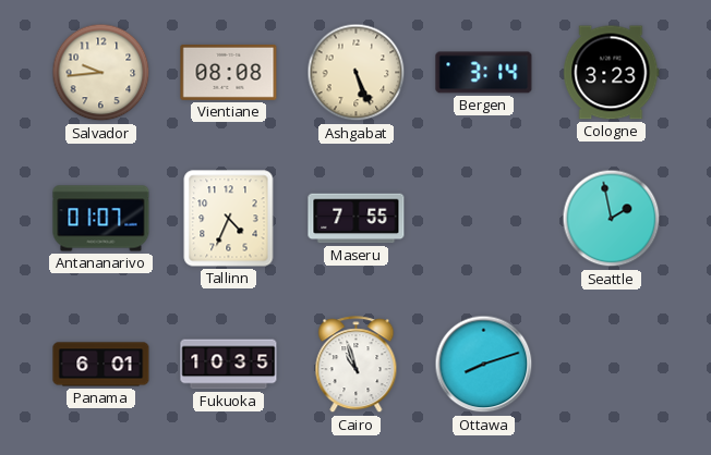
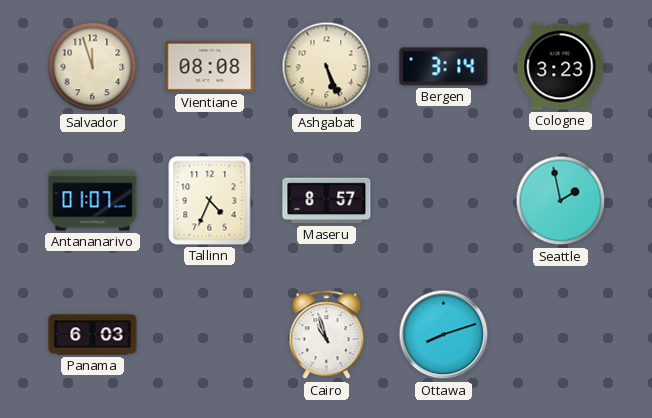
Salvador: 9:44 -> 11:57
Maseru: 7:55 -> 8:57
Panama: 6:01 -> 6:03
Fukuoka: 10:35 -> none
